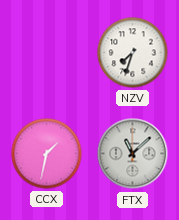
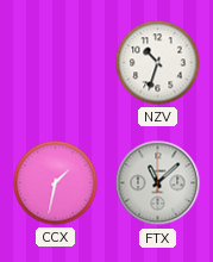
NZV: 7:33 -> 10:33
